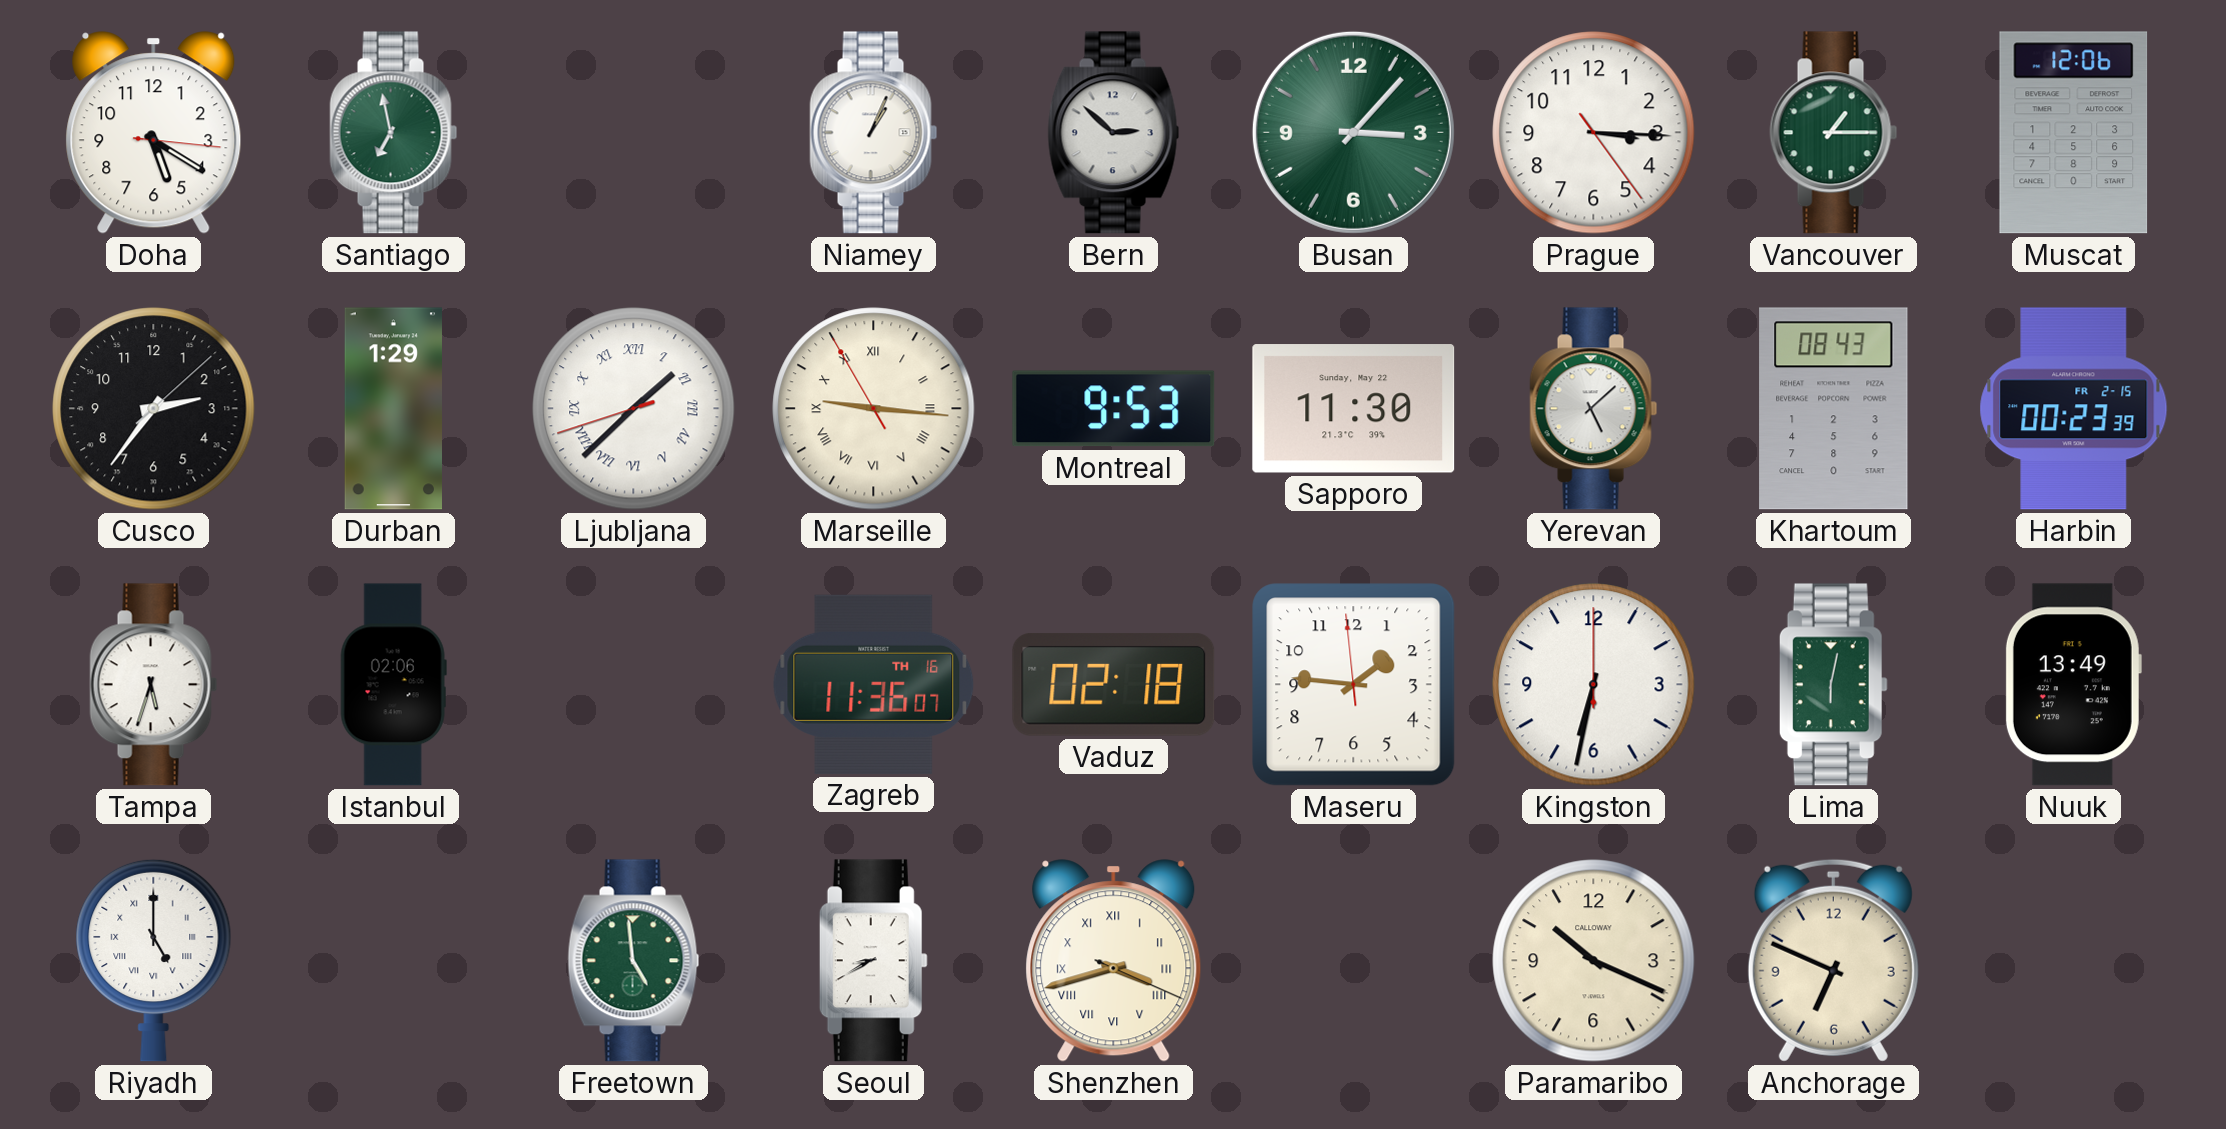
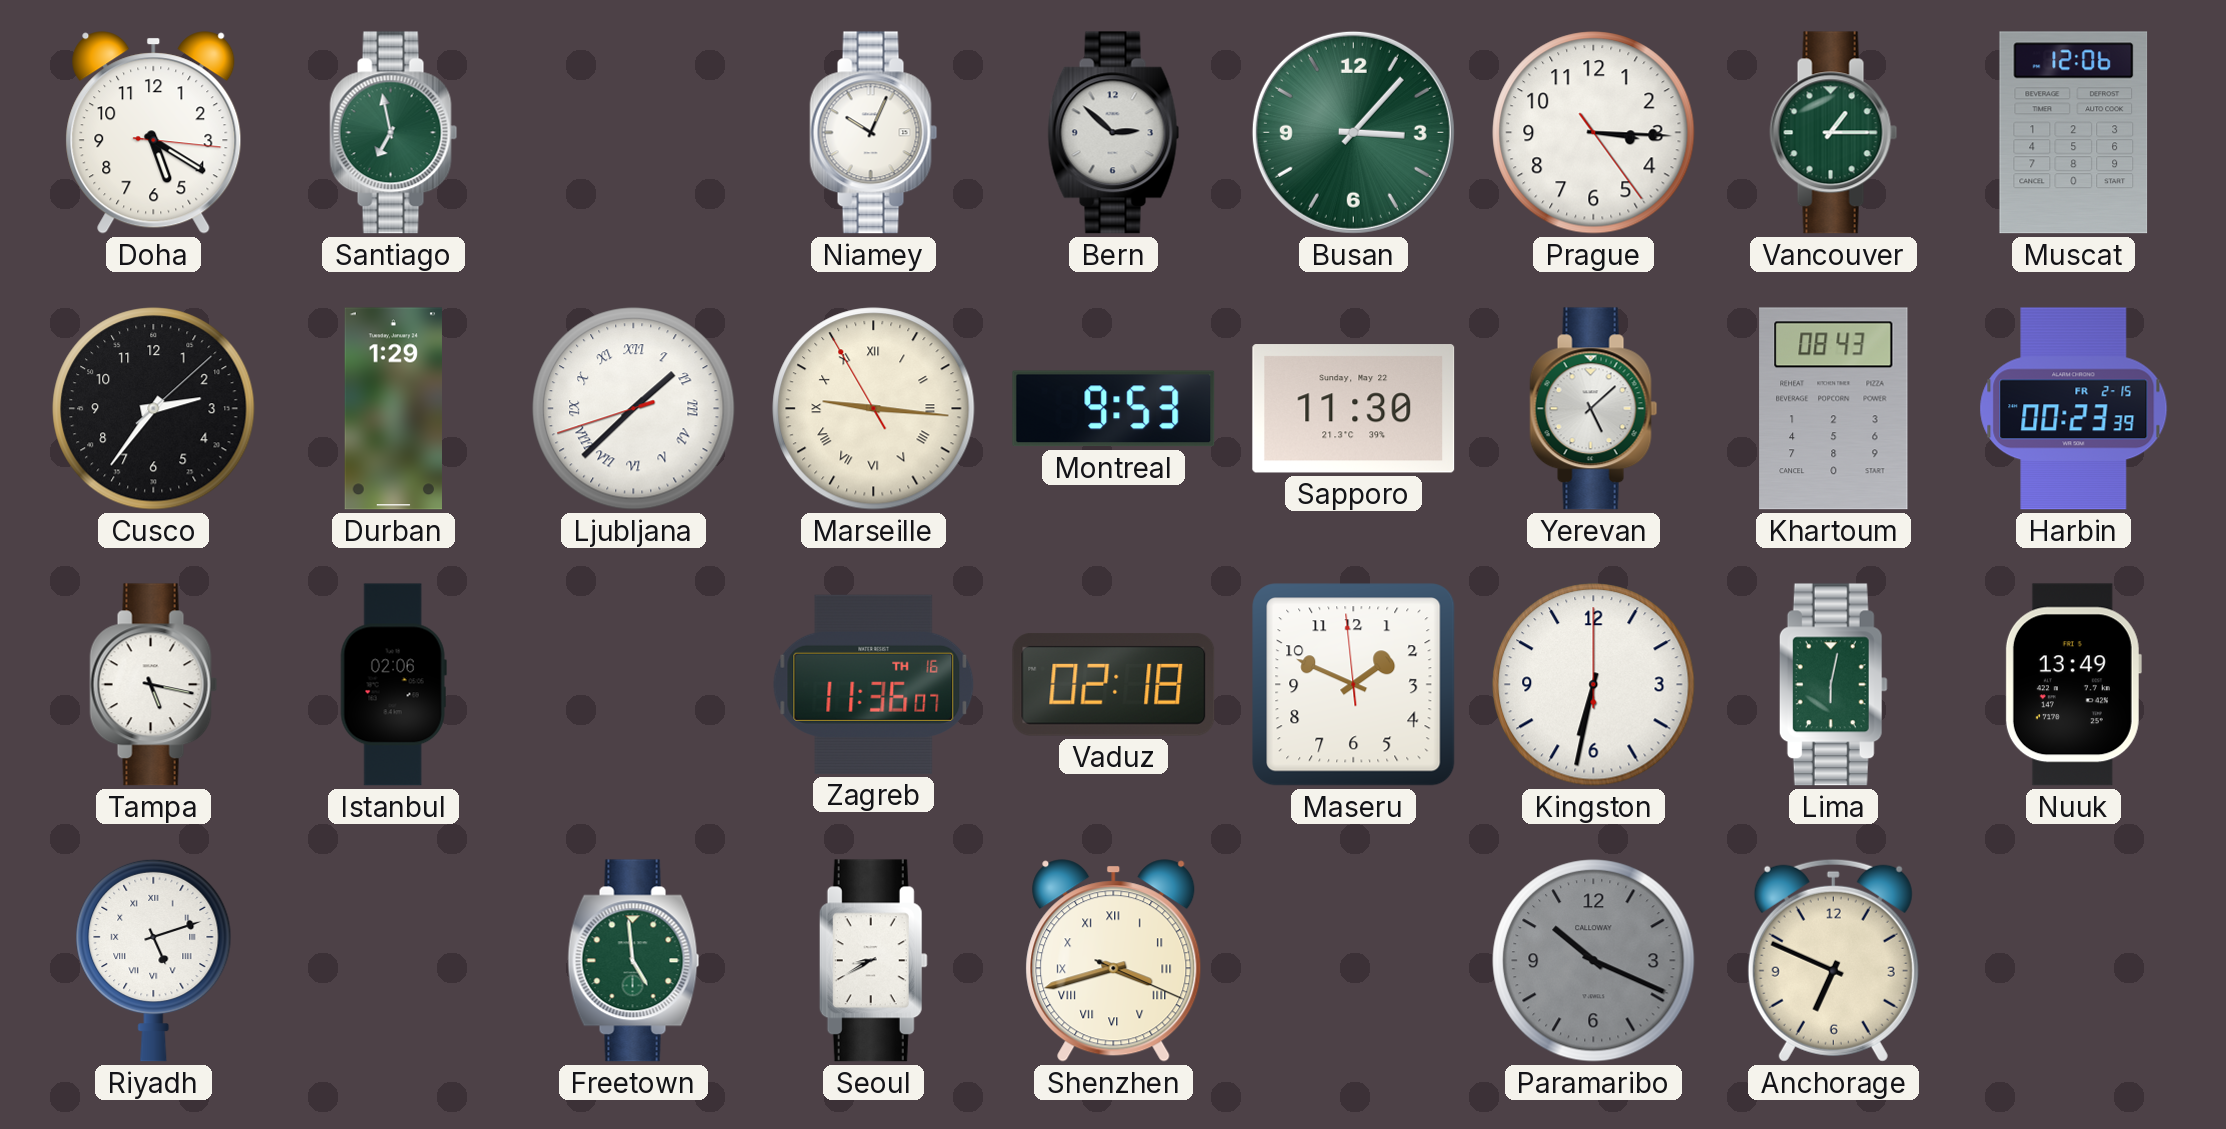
Niamey: 1:04 -> 10:04
Tampa: 5:33 -> 5:17
Maseru: 1:45 -> 1:48
Riyadh: 5:00 -> 5:12
Paramaribo dial: cream -> grey
